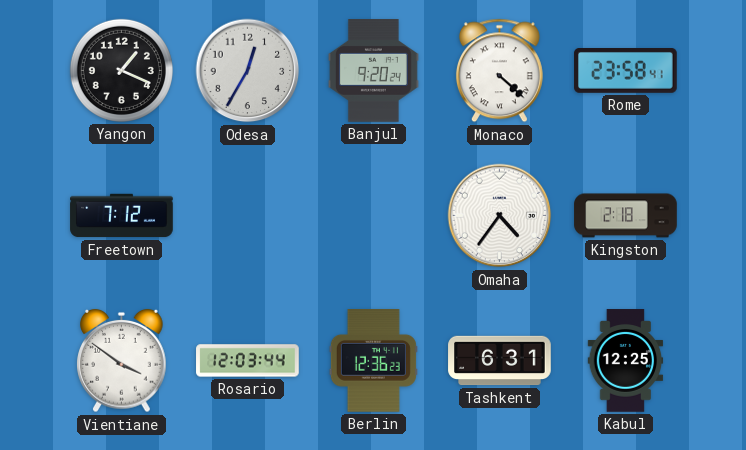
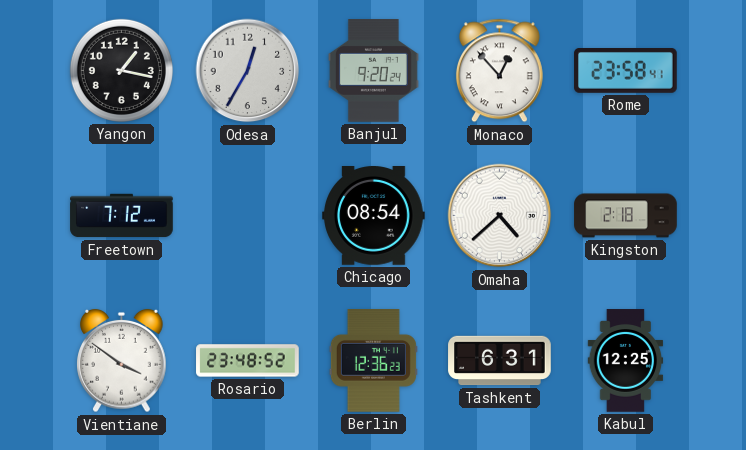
Yangon: 1:19 -> 1:17
Monaco: 4:22 -> 12:53
Chicago: none -> 08:54
Omaha: 4:36 -> 4:38
Rosario: 12:03 -> 23:48
